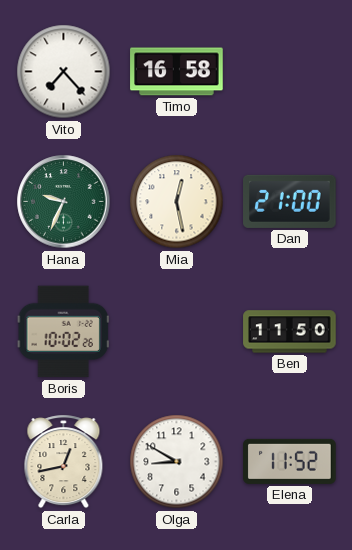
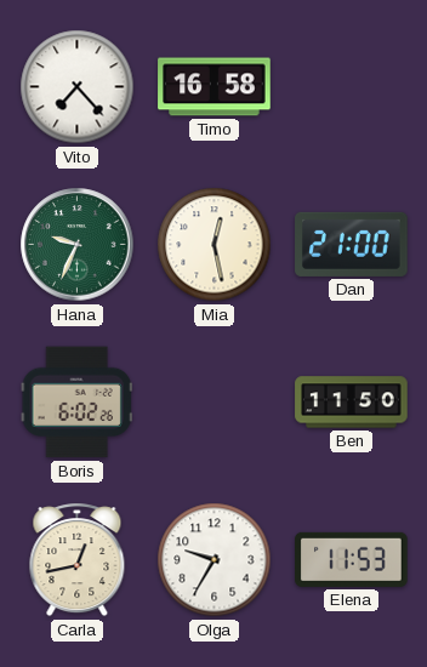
Boris: 10:02 -> 6:02
Olga: 8:50 -> 9:35
Elena: 11:52 -> 11:53
